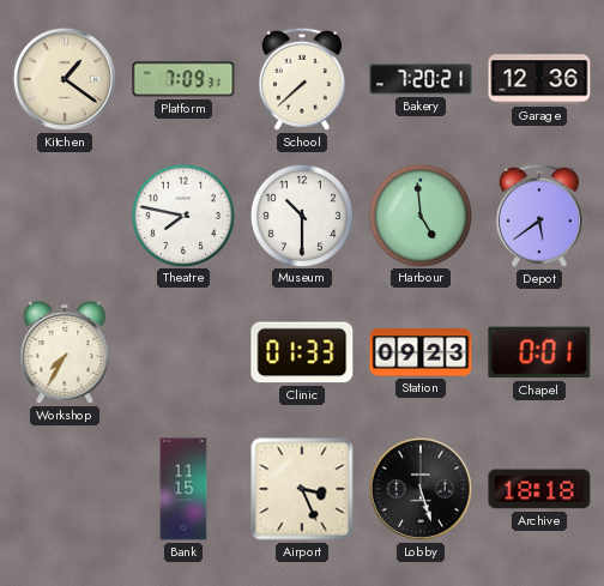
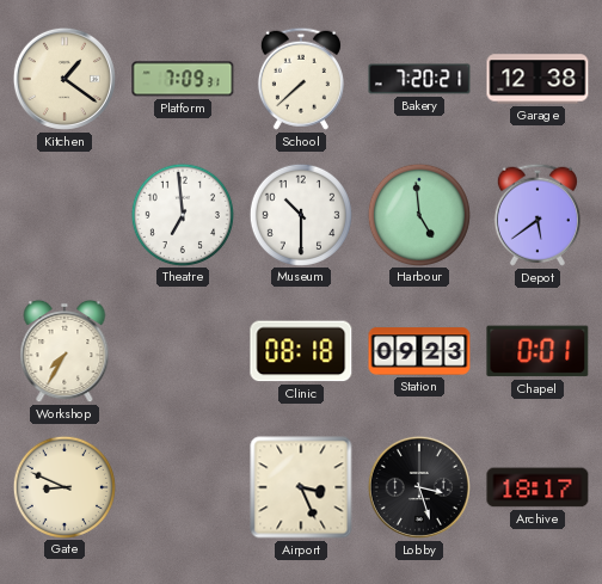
Garage: 12:36 -> 12:38
Theatre: 7:47 -> 6:59
Clinic: 01:33 -> 08:18
Gate: none -> 8:49
Bank: 11:15 -> none
Lobby: 5:27 -> 3:27
Archive: 18:18 -> 18:17
